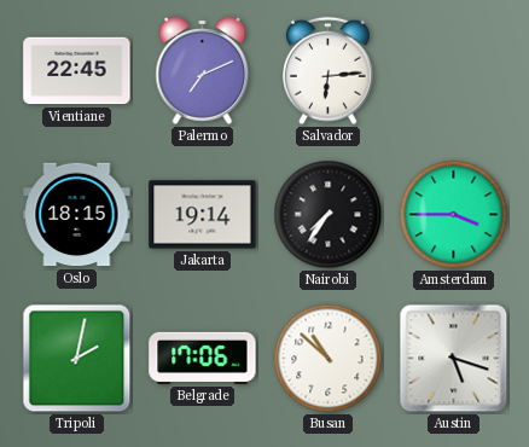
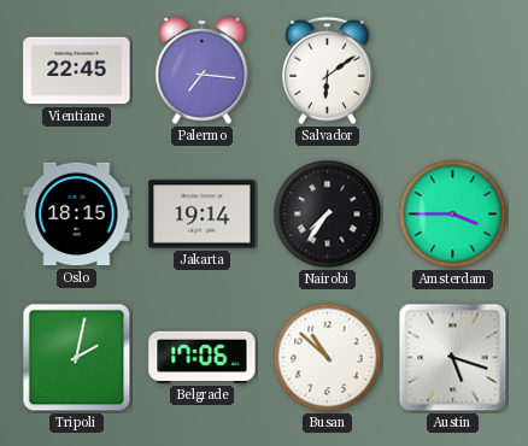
Palermo: 7:11 -> 7:16
Salvador: 6:14 -> 6:09
